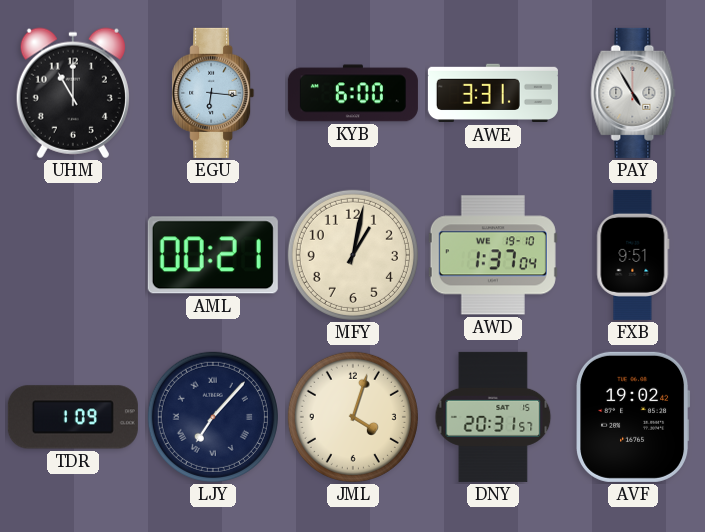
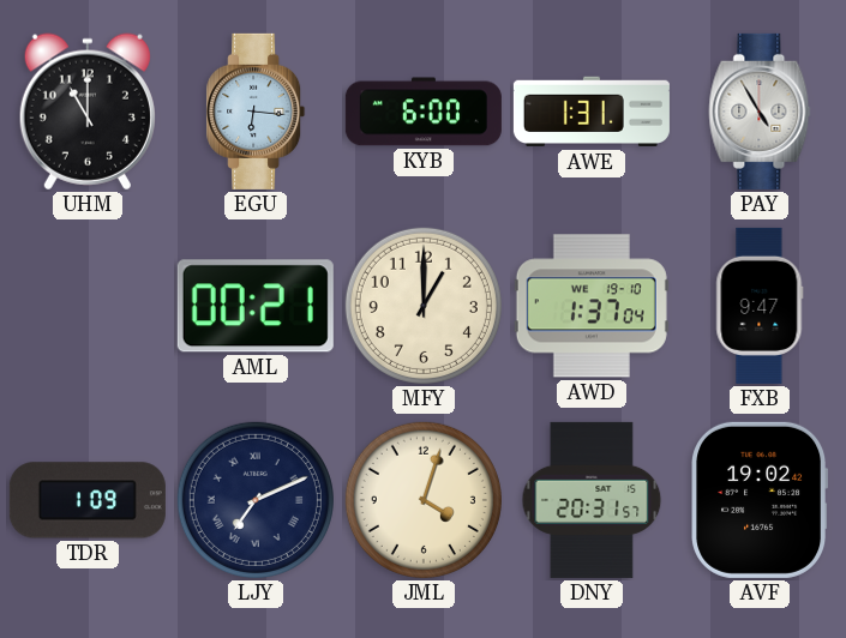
AWE: 3:31 -> 1:31
MFY: 1:02 -> 1:00
FXB: 9:51 -> 9:47
LJY: 7:07 -> 7:11
